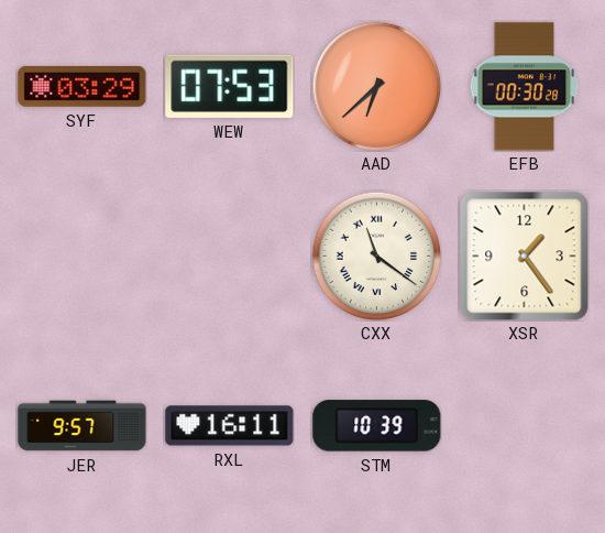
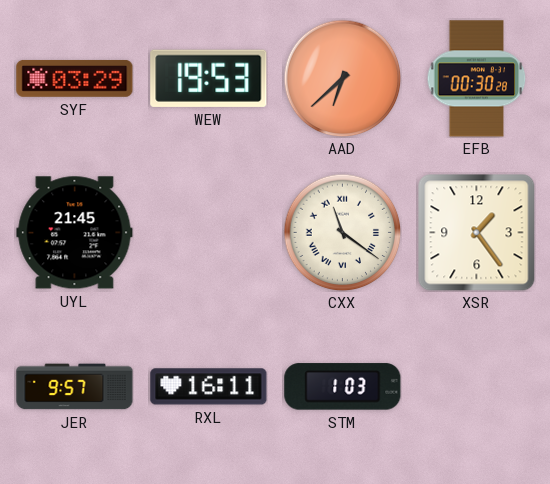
WEW: 07:53 -> 19:53
UYL: none -> 21:45
STM: 10:39 -> 1:03
